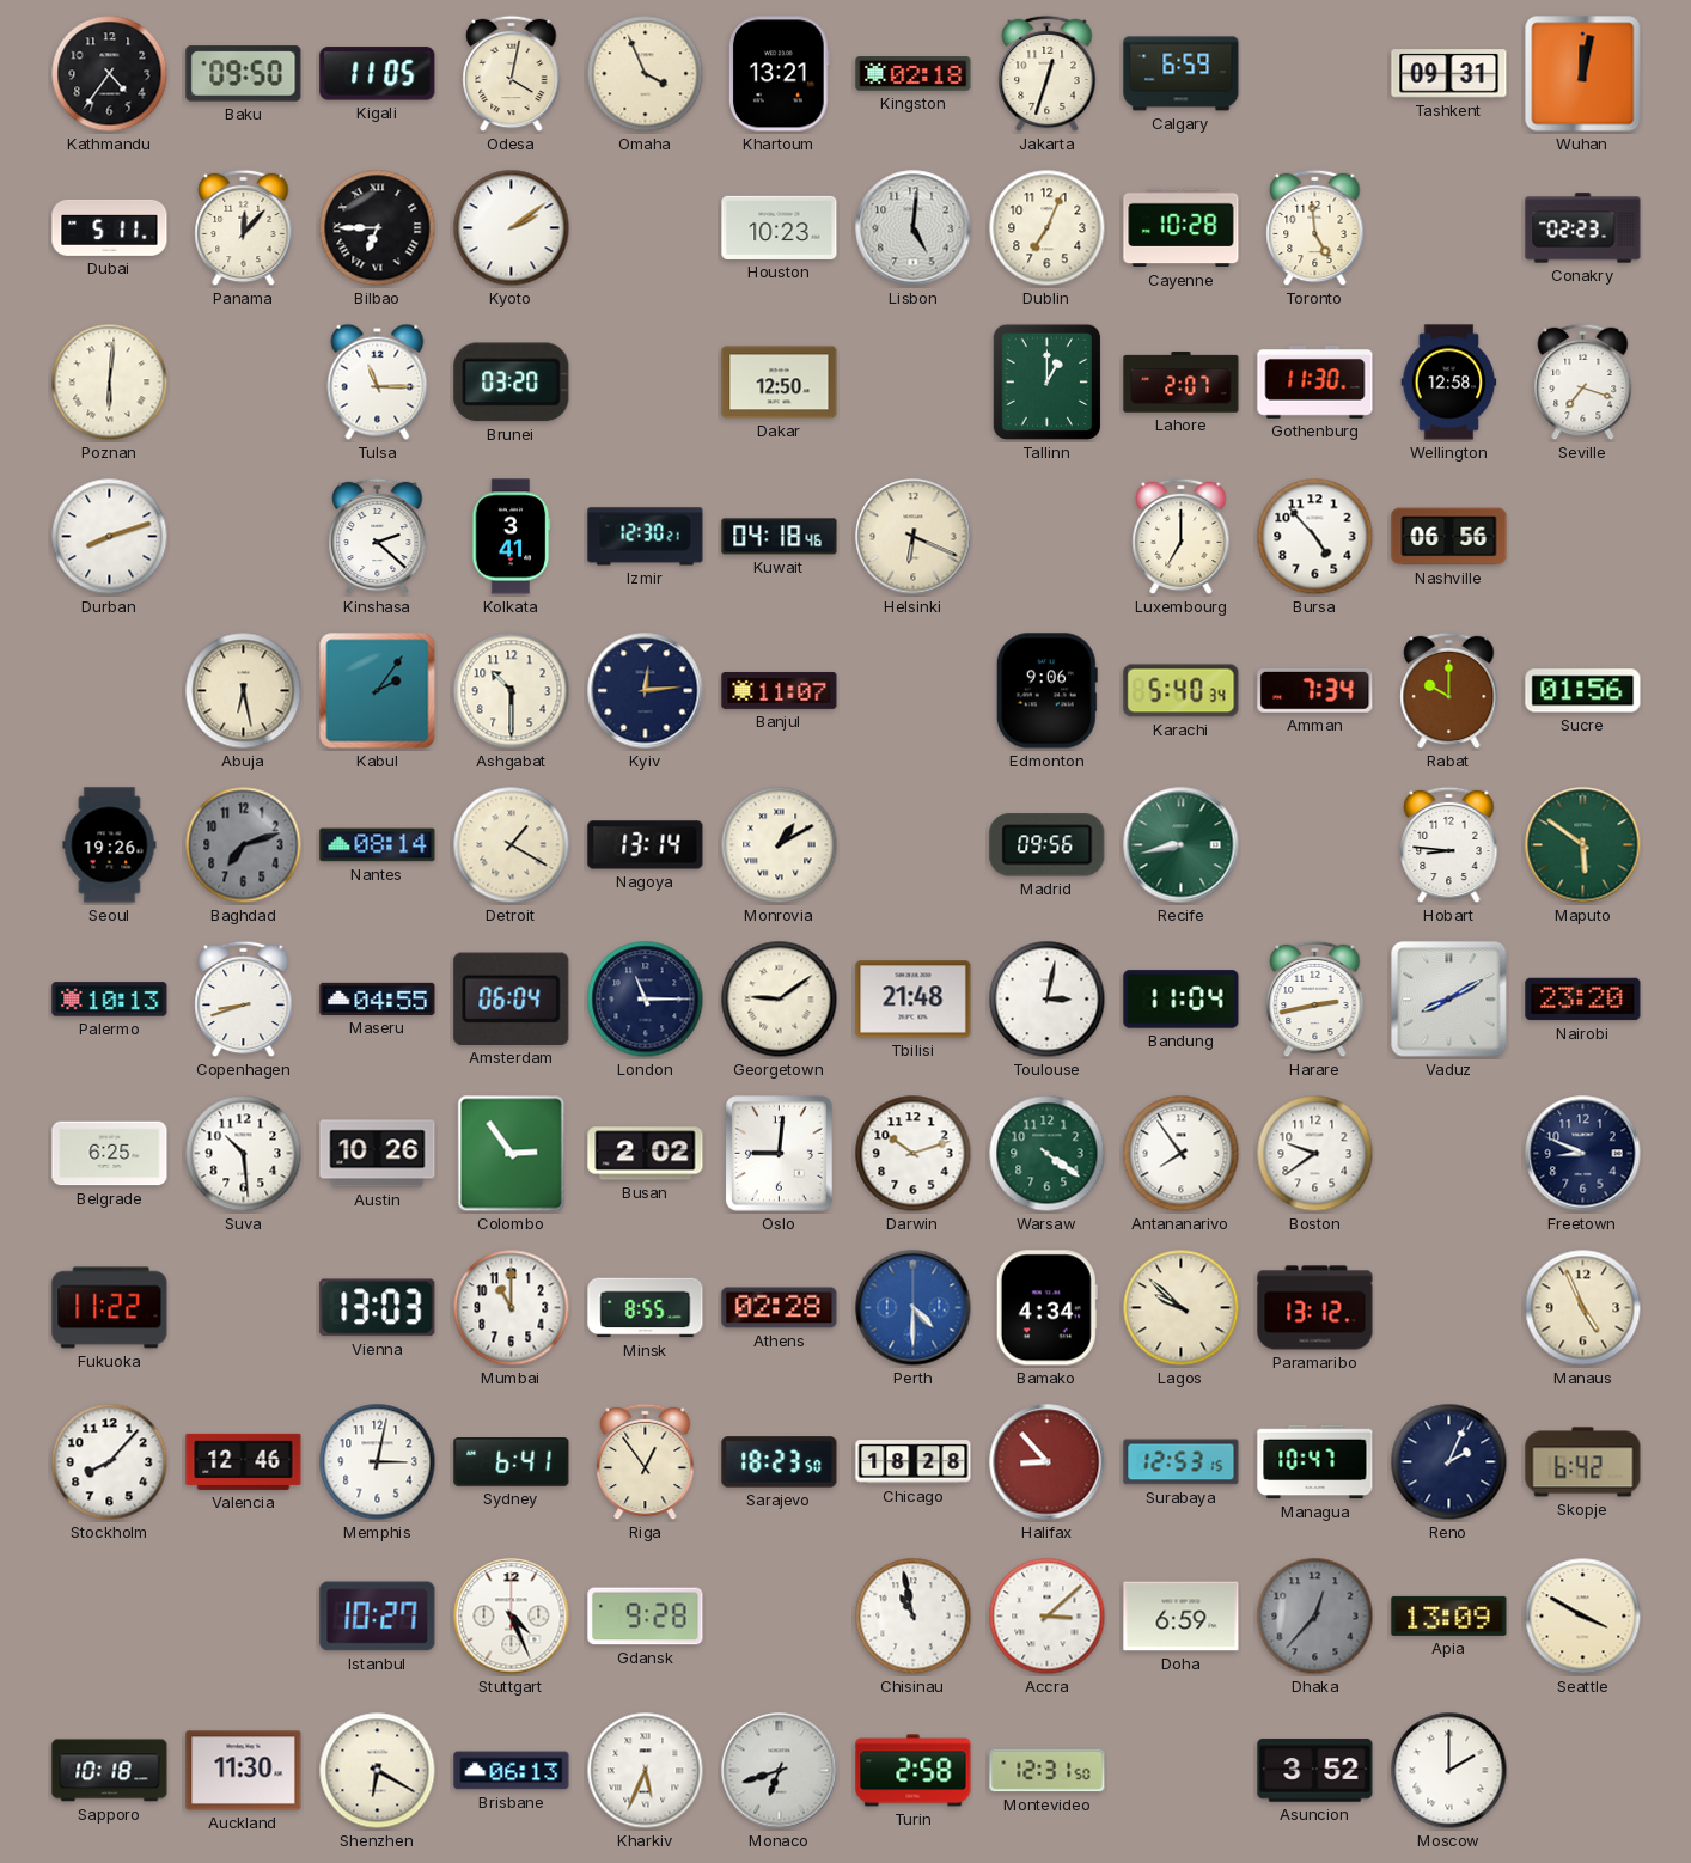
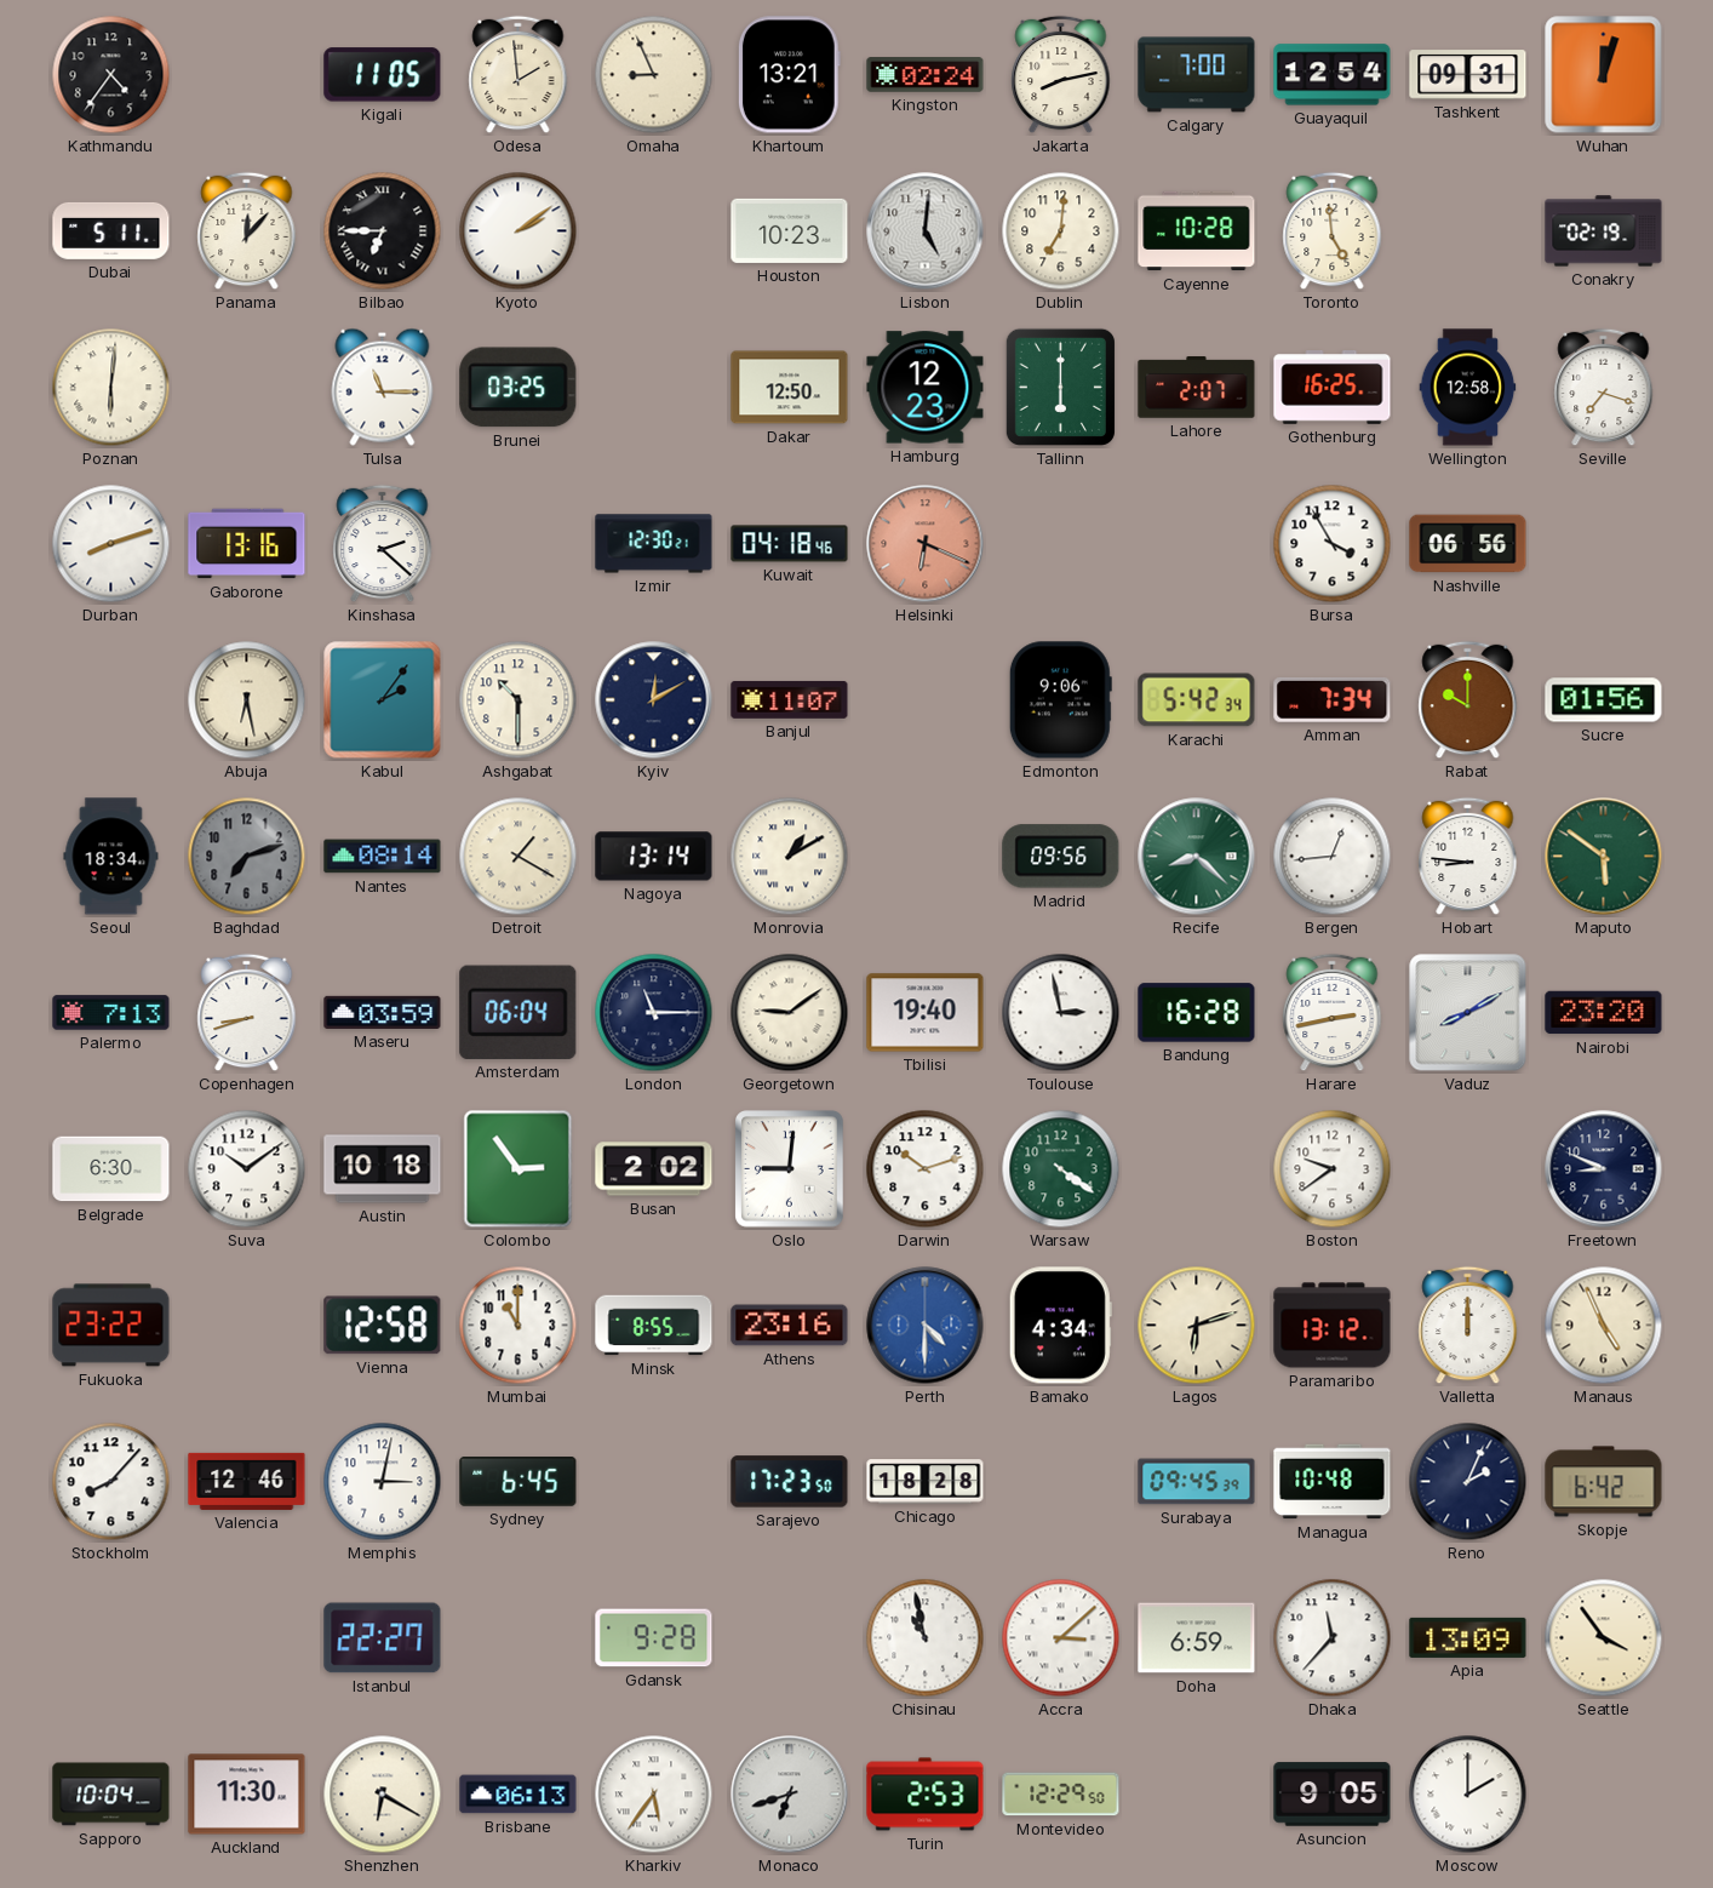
Baku: 09:50 -> none
Odesa: 4:02 -> 1:59
Omaha: 3:56 -> 8:56
Kingston: 02:18 -> 02:24
Jakarta: 12:33 -> 8:13
Calgary: 6:59 -> 7:00
Guayaquil: none -> 12:54
Wuhan: 12:02 -> 12:03
Dublin: 7:04 -> 7:01
Conakry: 02:23 -> 02:19
Brunei: 03:20 -> 03:25
Hamburg: none -> 12:23
Tallinn: 1:00 -> 6:00
Gothenburg: 11:30 -> 16:25
Gaborone: none -> 13:16
Kolkata: 3:41 -> none
Helsinki dial: cream -> salmon
Luxembourg: 7:00 -> none
Bursa: 4:53 -> 3:55
Kyiv: 12:14 -> 12:10
Karachi: 5:40 -> 5:42
Seoul: 19:26 -> 18:34
Recife: 8:43 -> 8:22
Bergen: none -> 12:44
Palermo: 10:13 -> 7:13
Maseru: 04:55 -> 03:59
Tbilisi: 21:48 -> 19:40
Toulouse: 3:02 -> 2:58
Bandung: 11:04 -> 16:28
Belgrade: 6:25 -> 6:30
Suva: 10:29 -> 10:09
Austin: 10:26 -> 10:18
Antananarivo: 7:54 -> none
Fukuoka: 11:22 -> 23:22
Vienna: 13:03 -> 12:58
Athens: 02:28 -> 23:16
Lagos: 9:52 -> 6:12
Valletta: none -> 12:00
Sydney: 6:41 -> 6:45
Riga: 12:54 -> none
Sarajevo: 18:23 -> 17:23
Halifax: 8:53 -> none
Surabaya: 12:53 -> 09:45
Managua: 10:47 -> 10:48
Istanbul: 10:27 -> 22:27
Stuttgart: 4:26 -> none
Dhaka: 12:37 -> 11:37
Dhaka dial: grey -> white
Seattle: 3:50 -> 3:54
Sapporo: 10:18 -> 10:04
Kharkiv: 5:34 -> 5:36
Turin: 2:58 -> 2:53
Montevideo: 12:31 -> 12:29
Asuncion: 3:52 -> 9:05
